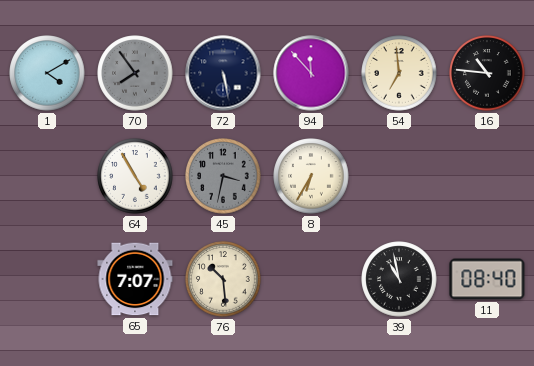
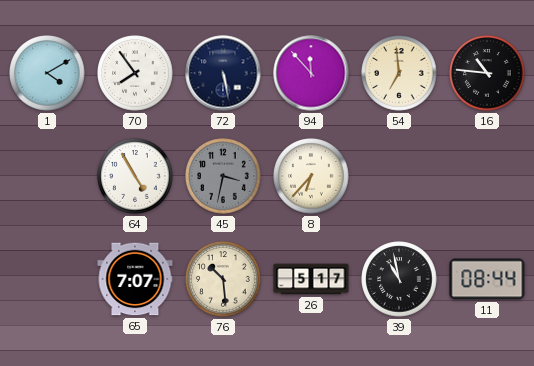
70 dial: grey -> white
8: 6:35 -> 6:37
26: none -> 5:17
11: 08:40 -> 08:44
